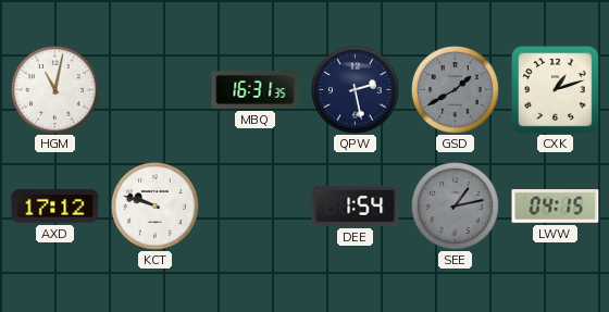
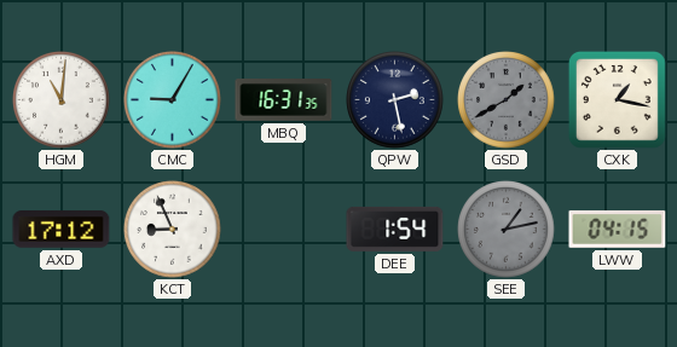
HGM: 11:02 -> 11:01
CMC: none -> 9:05
CXK: 1:12 -> 1:17
KCT: 9:48 -> 8:56
